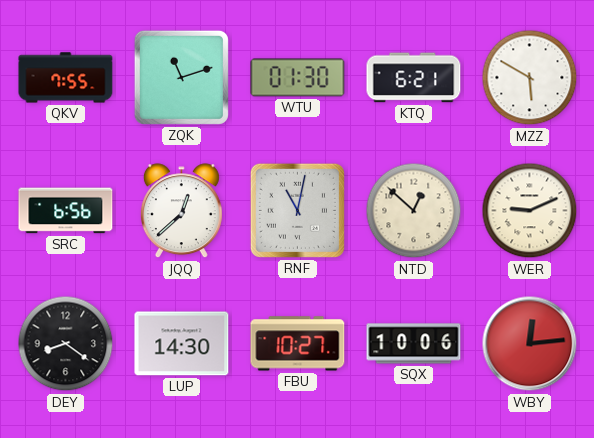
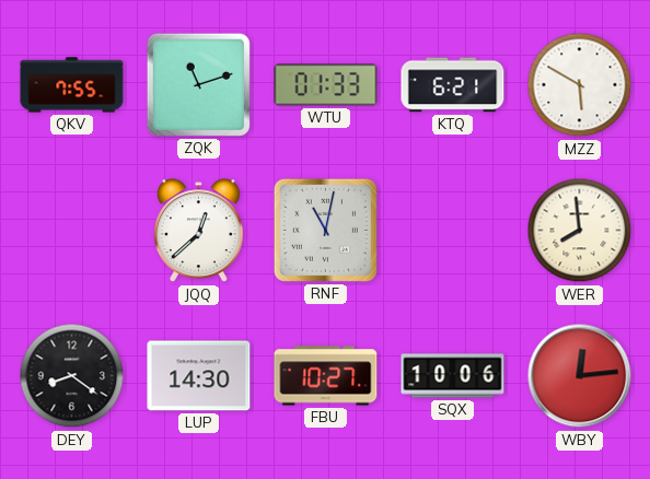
WTU: 01:30 -> 01:33
SRC: 6:56 -> none
NTD: 12:52 -> none
WER: 9:11 -> 7:59
